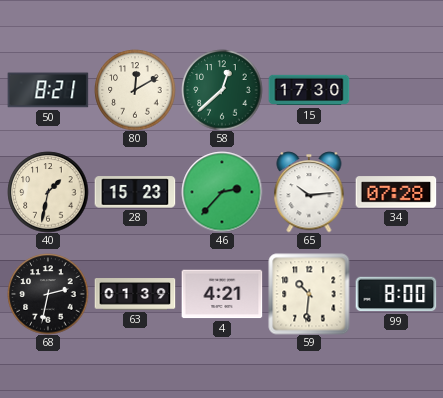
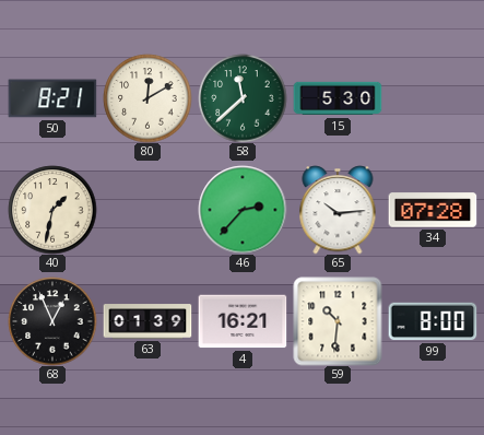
58: 12:38 -> 11:38
15: 17:30 -> 5:30
28: 15:23 -> none
68: 2:32 -> 12:56
4: 4:21 -> 16:21
